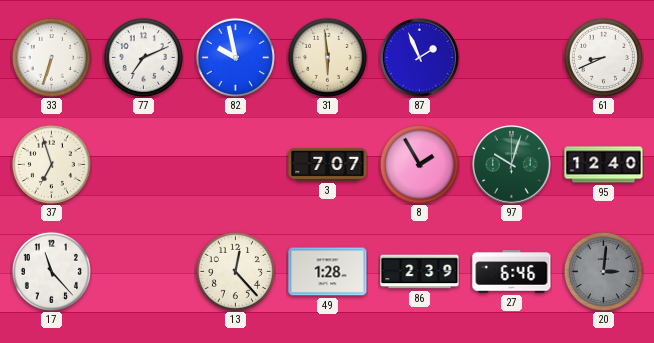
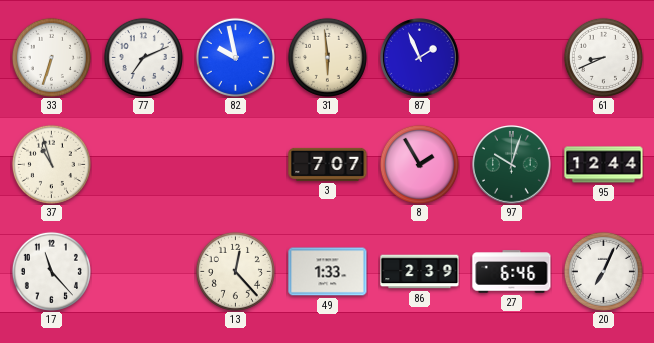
37: 6:57 -> 10:57
95: 12:40 -> 12:44
49: 1:28 -> 1:33
20: 3:01 -> 7:04
20 dial: grey -> white
